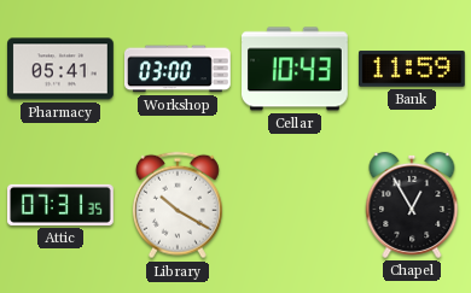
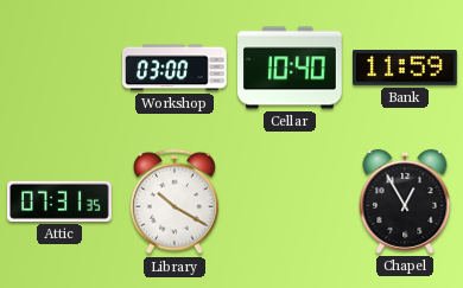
Pharmacy: 05:41 -> none
Cellar: 10:43 -> 10:40
